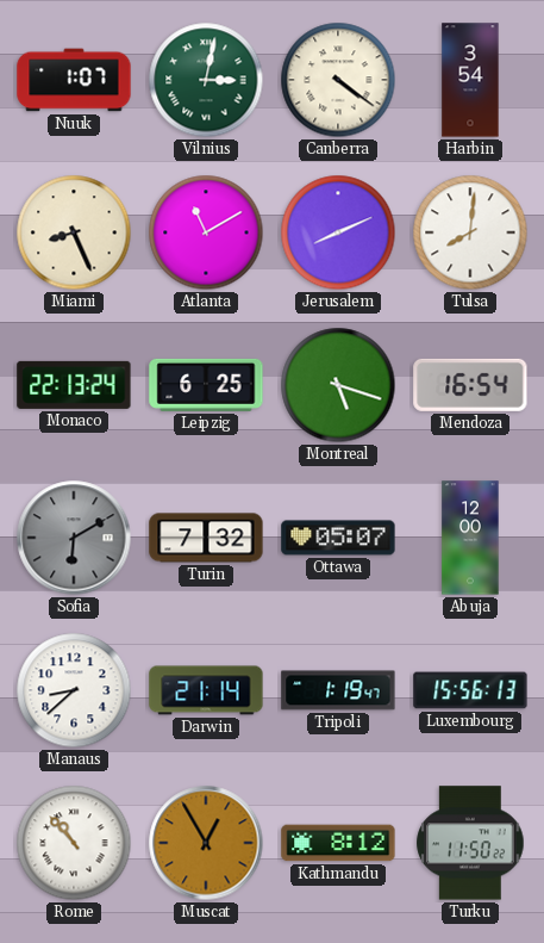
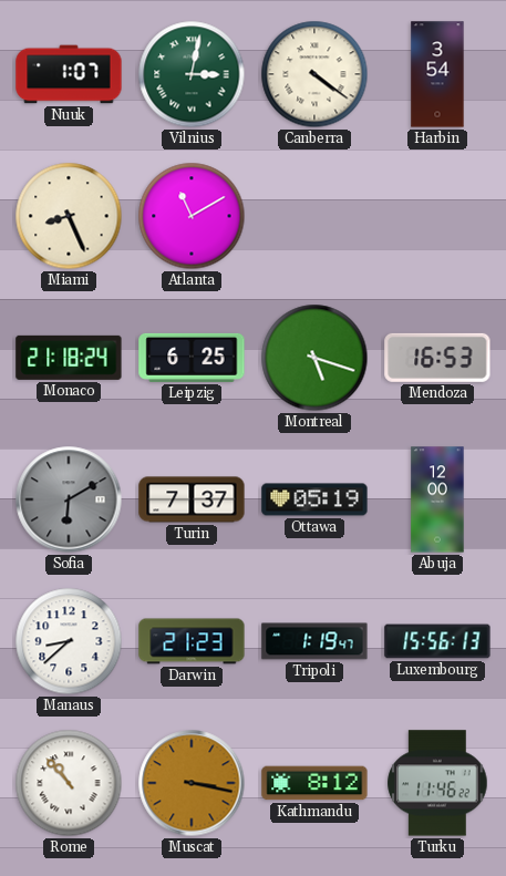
Jerusalem: 8:11 -> none
Tulsa: 8:01 -> none
Monaco: 22:13 -> 21:18
Mendoza: 16:54 -> 16:53
Turin: 7:32 -> 7:37
Ottawa: 05:07 -> 05:19
Darwin: 21:14 -> 21:23
Muscat: 12:55 -> 3:17
Turku: 11:50 -> 11:46
